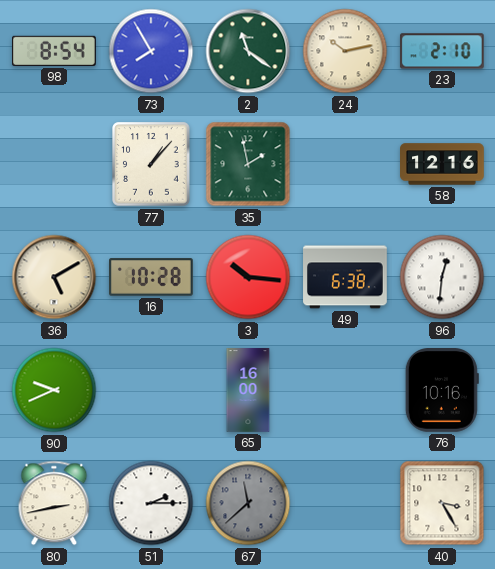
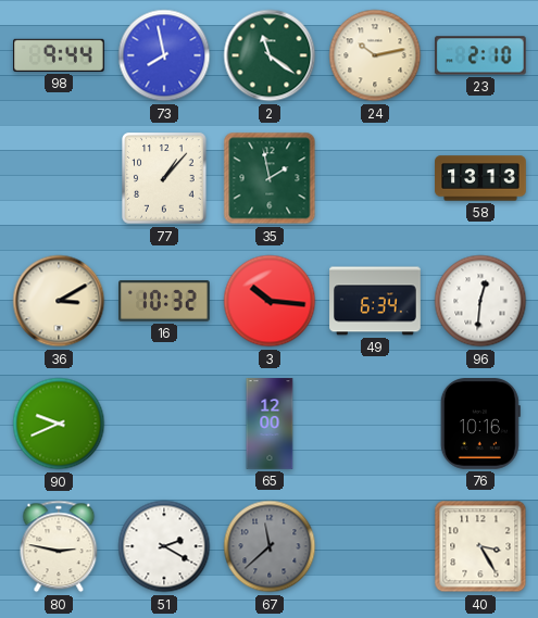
98: 8:54 -> 9:44
73: 7:55 -> 7:58
58: 12:16 -> 13:13
36: 5:10 -> 3:10
16: 10:28 -> 10:32
49: 6:38 -> 6:34
65: 16:00 -> 12:00
80: 2:43 -> 2:47
51: 2:15 -> 2:20
